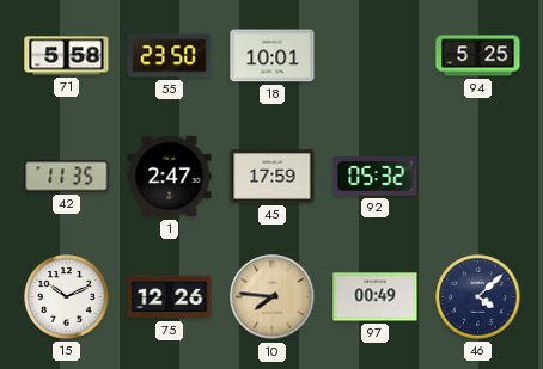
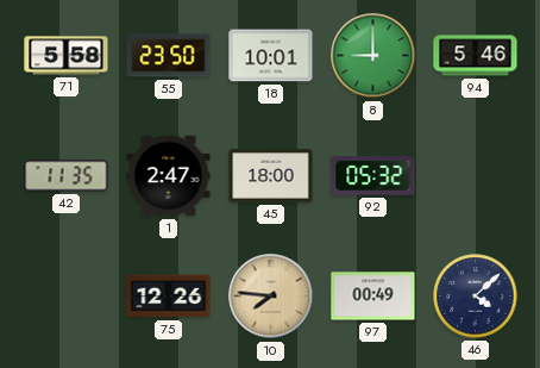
8: none -> 9:00
94: 5:25 -> 5:46
45: 17:59 -> 18:00
15: 10:11 -> none
